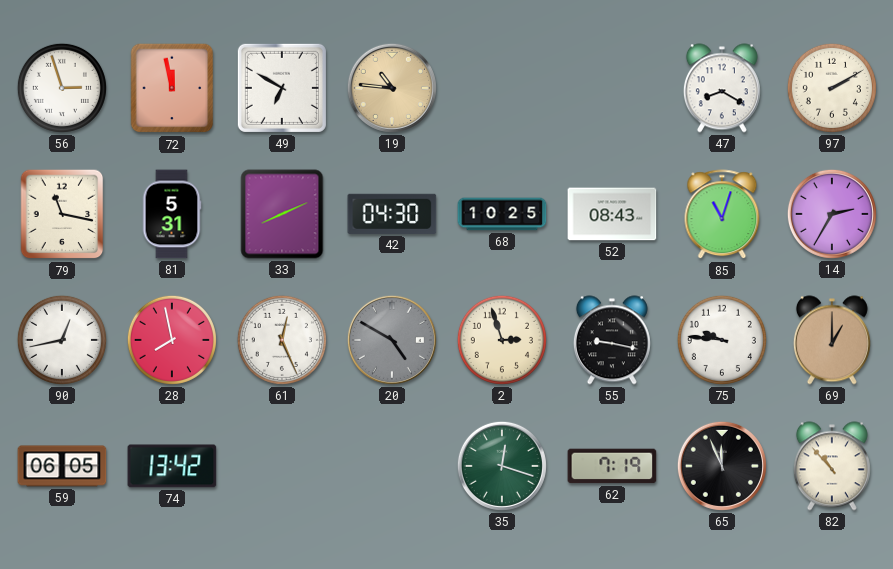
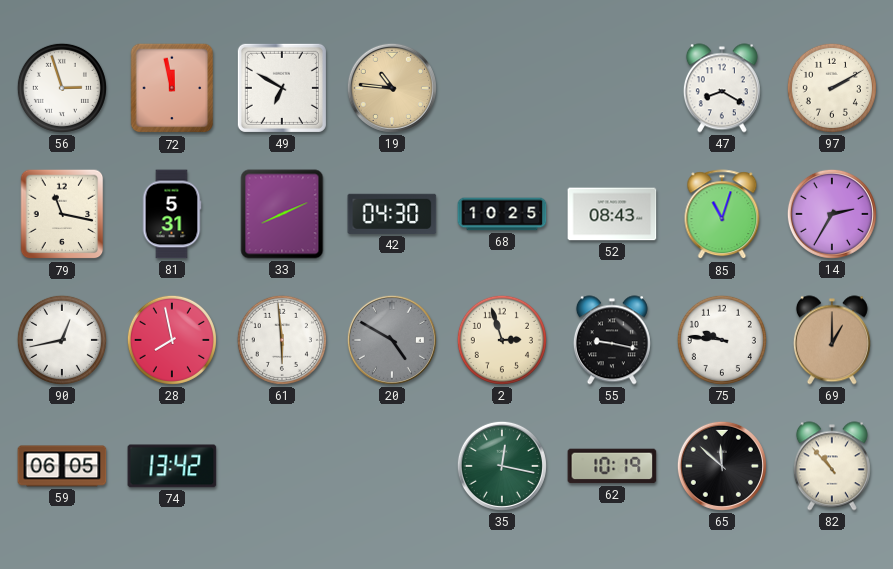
61: 12:26 -> 5:59
35: 12:18 -> 12:17
62: 7:19 -> 10:19
65: 11:56 -> 11:52
